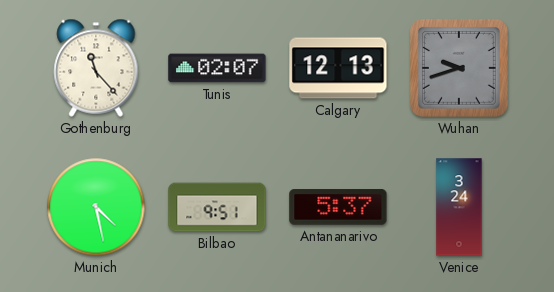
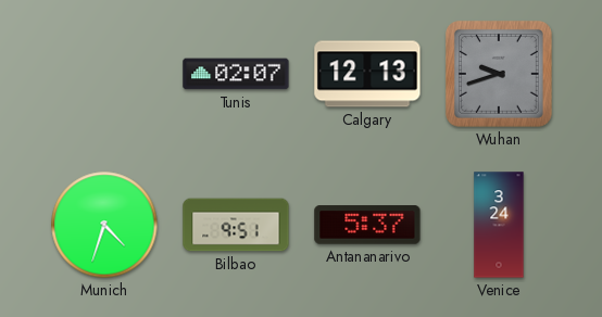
Gothenburg: 11:23 -> none
Munich: 4:28 -> 4:33
